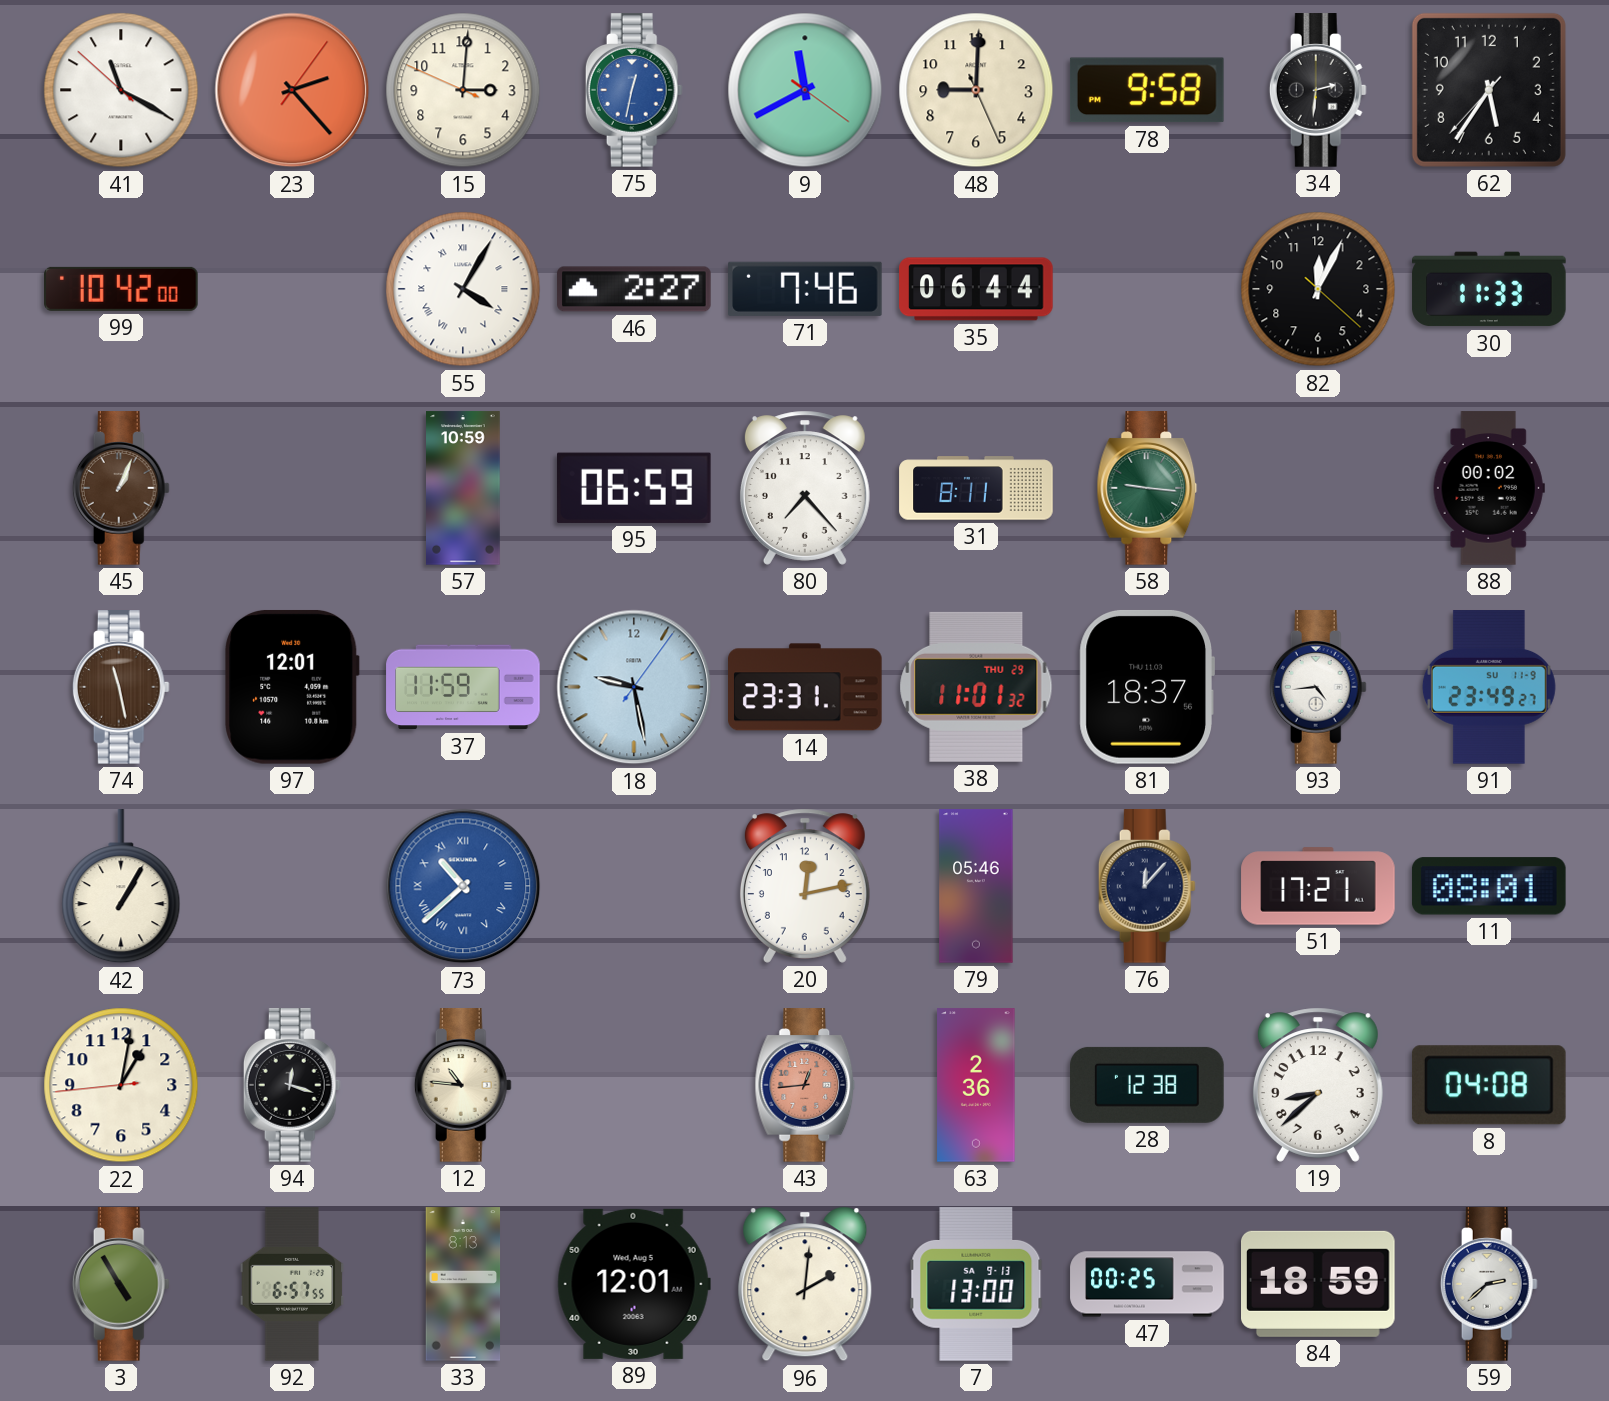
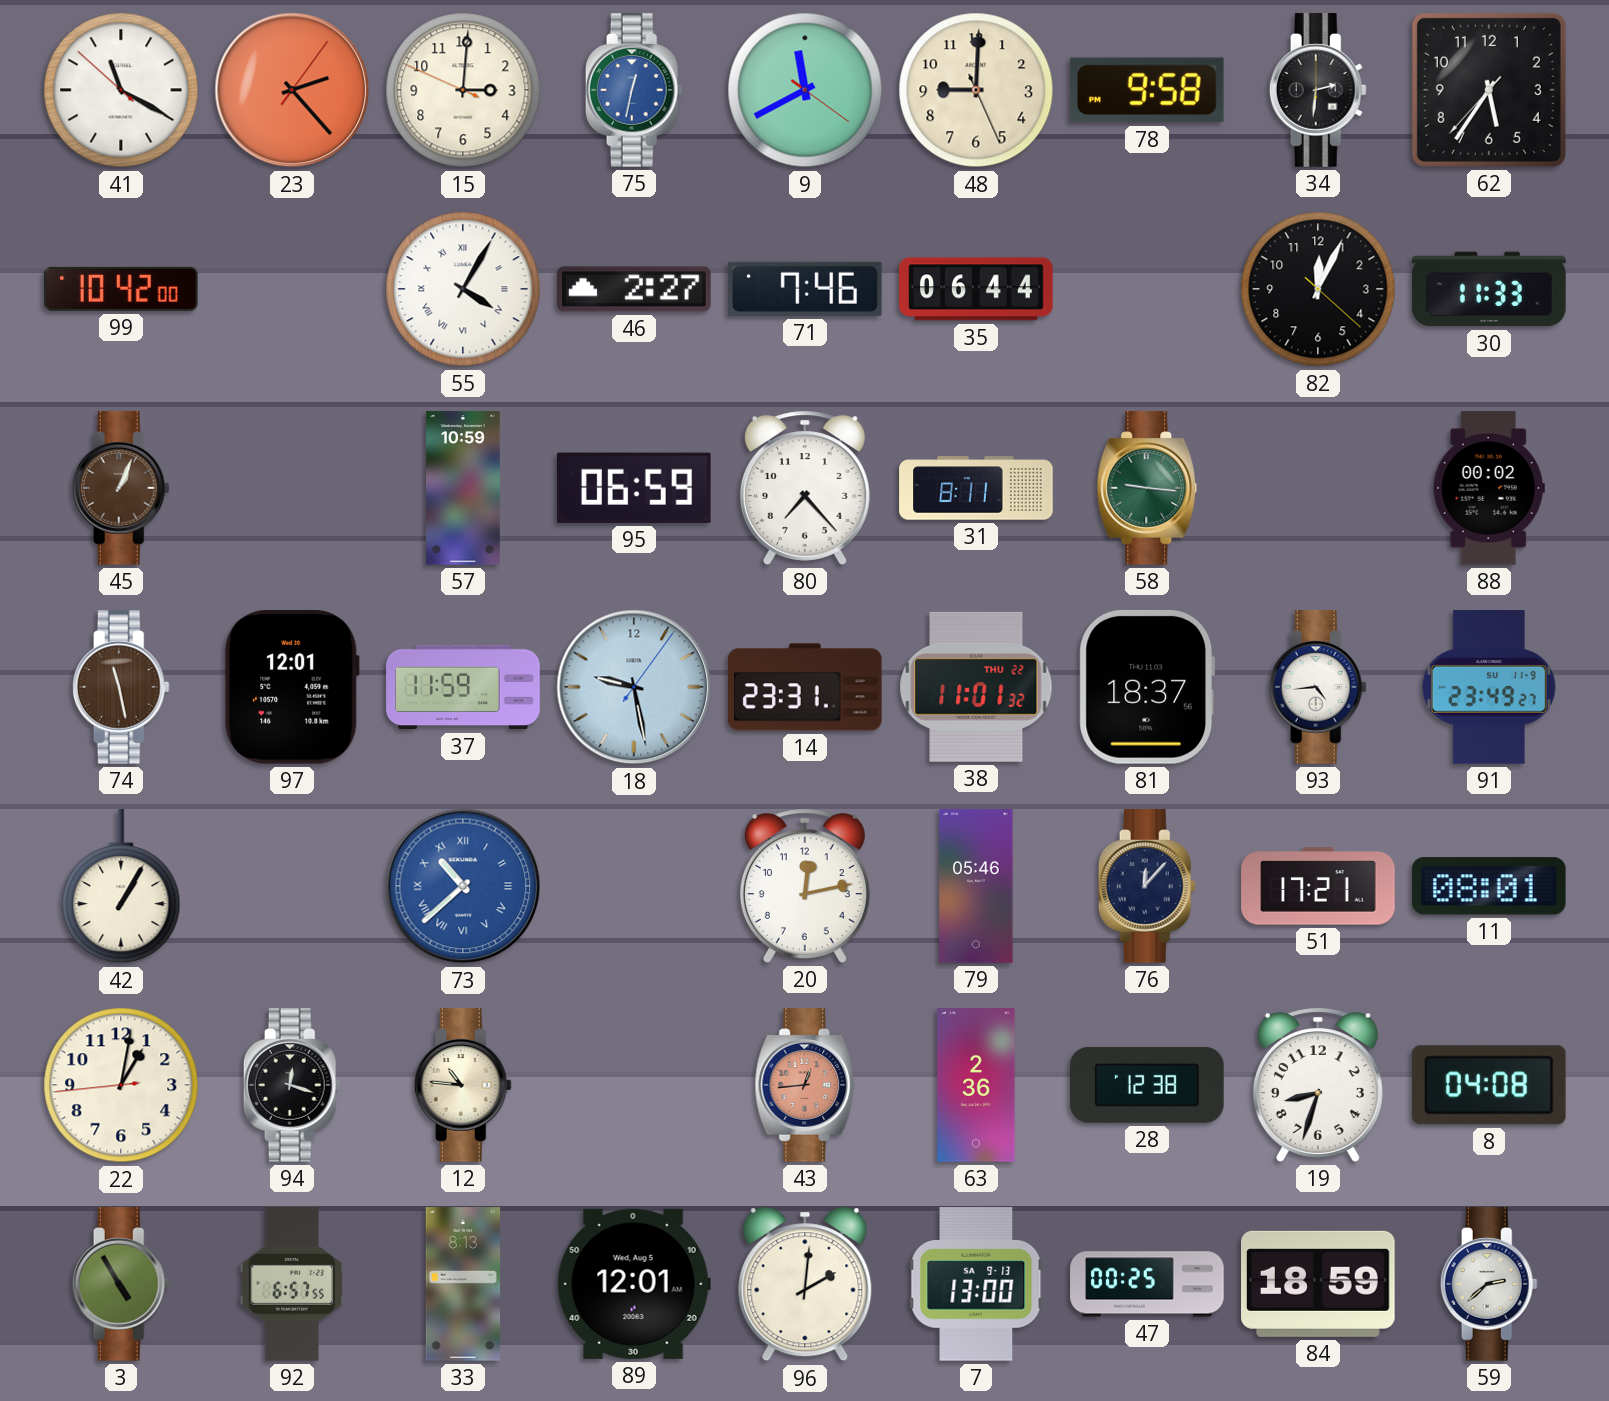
38 date: THU 29 -> THU 22
19: 8:38 -> 8:33
